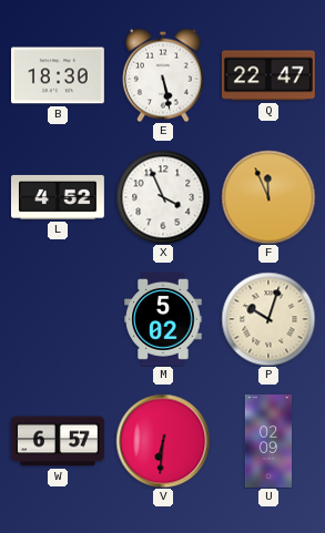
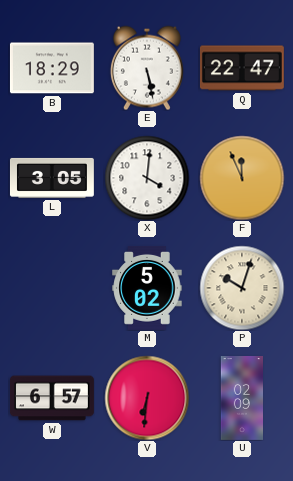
B: 18:30 -> 18:29
L: 4:52 -> 3:05
X: 3:56 -> 4:01
